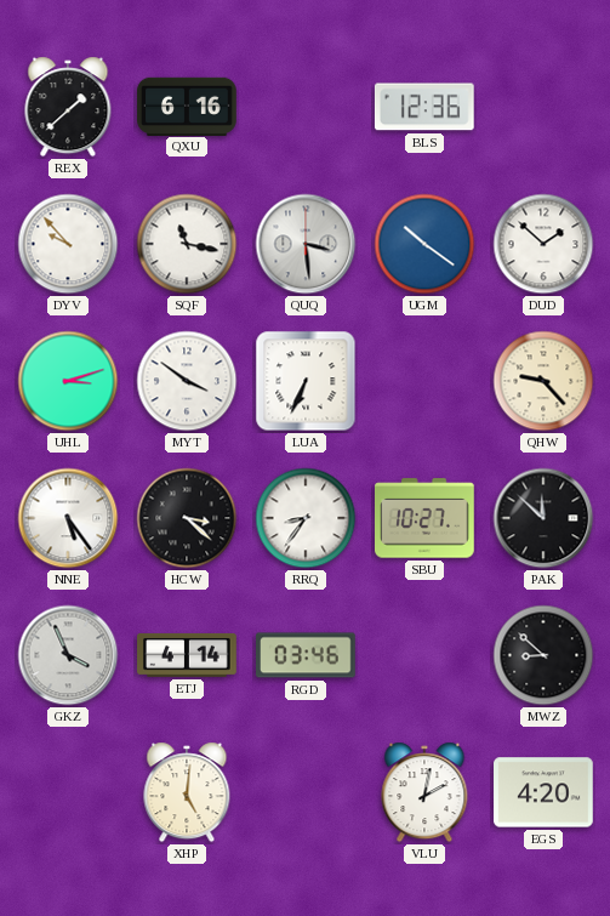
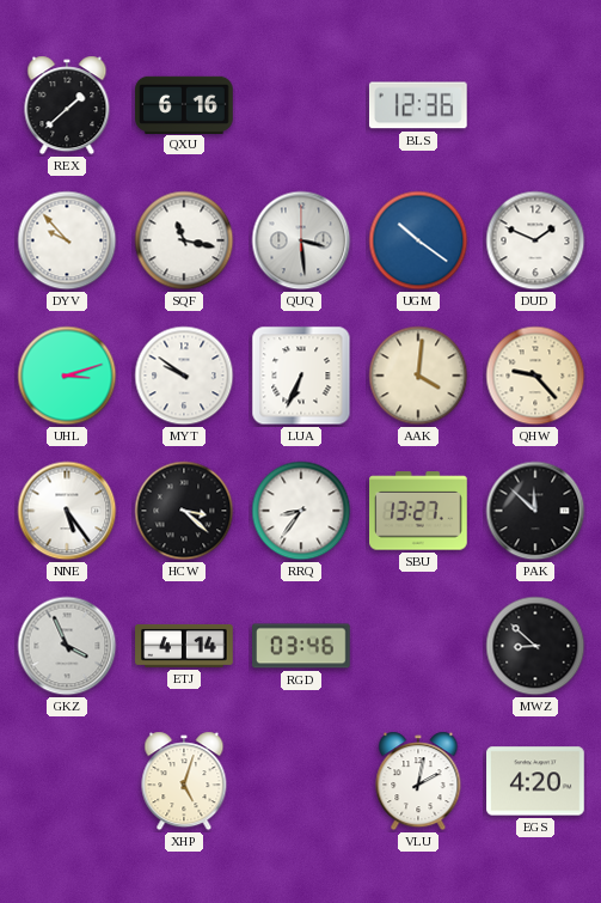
DUD: 1:52 -> 1:49
MYT: 3:51 -> 9:51
AAK: none -> 4:01
SBU: 10:27 -> 13:27
XHP: 5:01 -> 5:03
